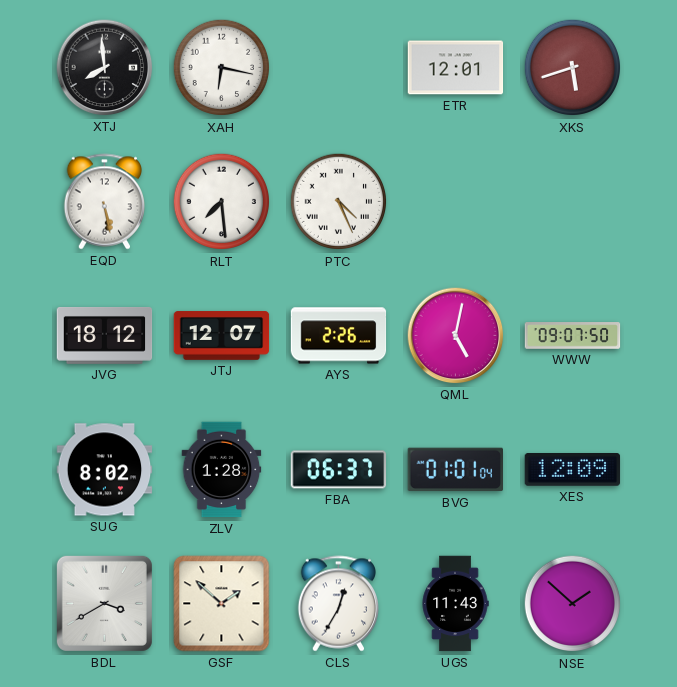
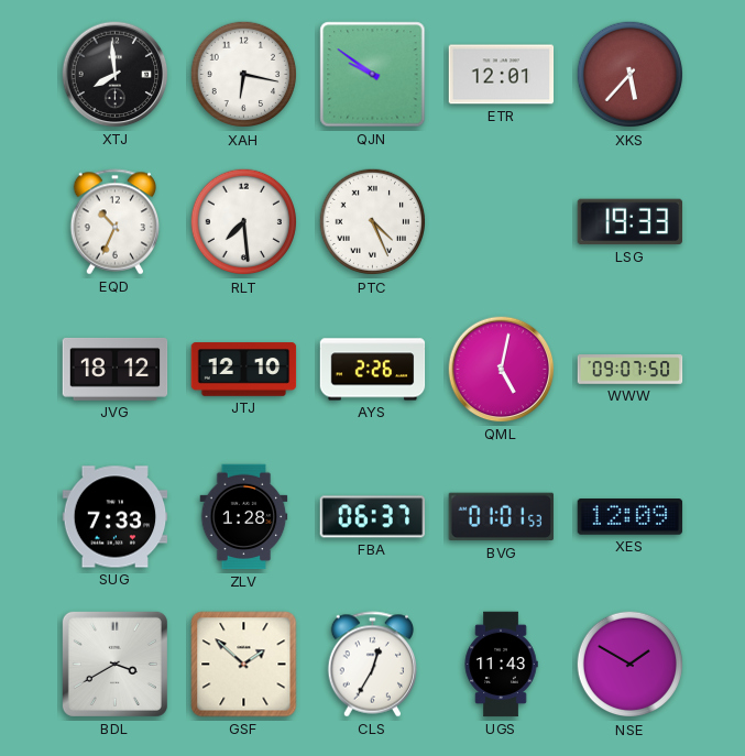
QJN: none -> 9:51
XKS: 5:42 -> 5:37
EQD: 5:28 -> 10:34
LSG: none -> 19:33
JTJ: 12:07 -> 12:10
SUG: 8:02 -> 7:33
BVG: 01:01:04 -> 01:01:53
NSE: 1:52 -> 1:50
